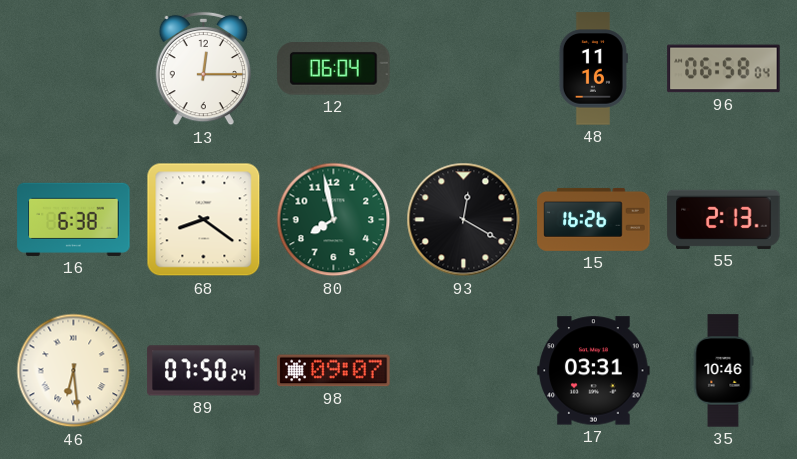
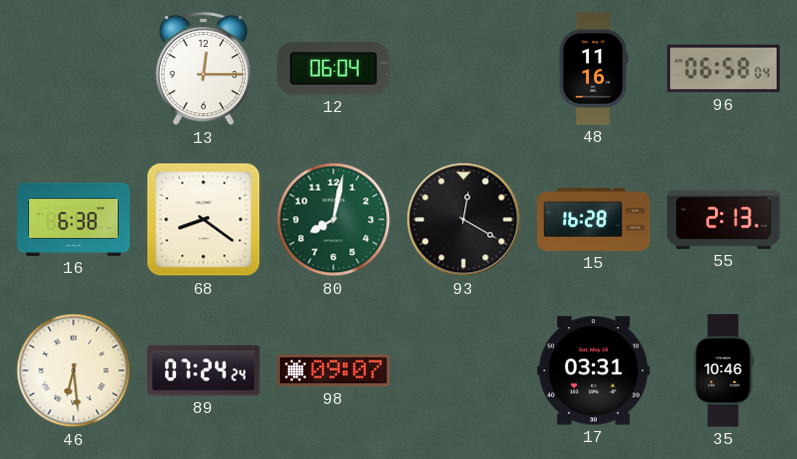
80: 7:58 -> 8:02
15: 16:26 -> 16:28
89: 07:50 -> 07:24
